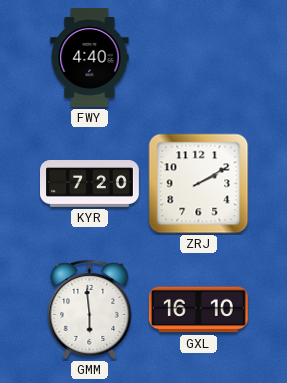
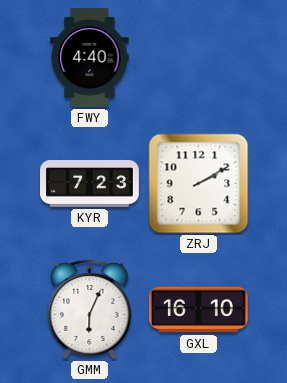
KYR: 7:20 -> 7:23
GMM: 5:59 -> 6:04
